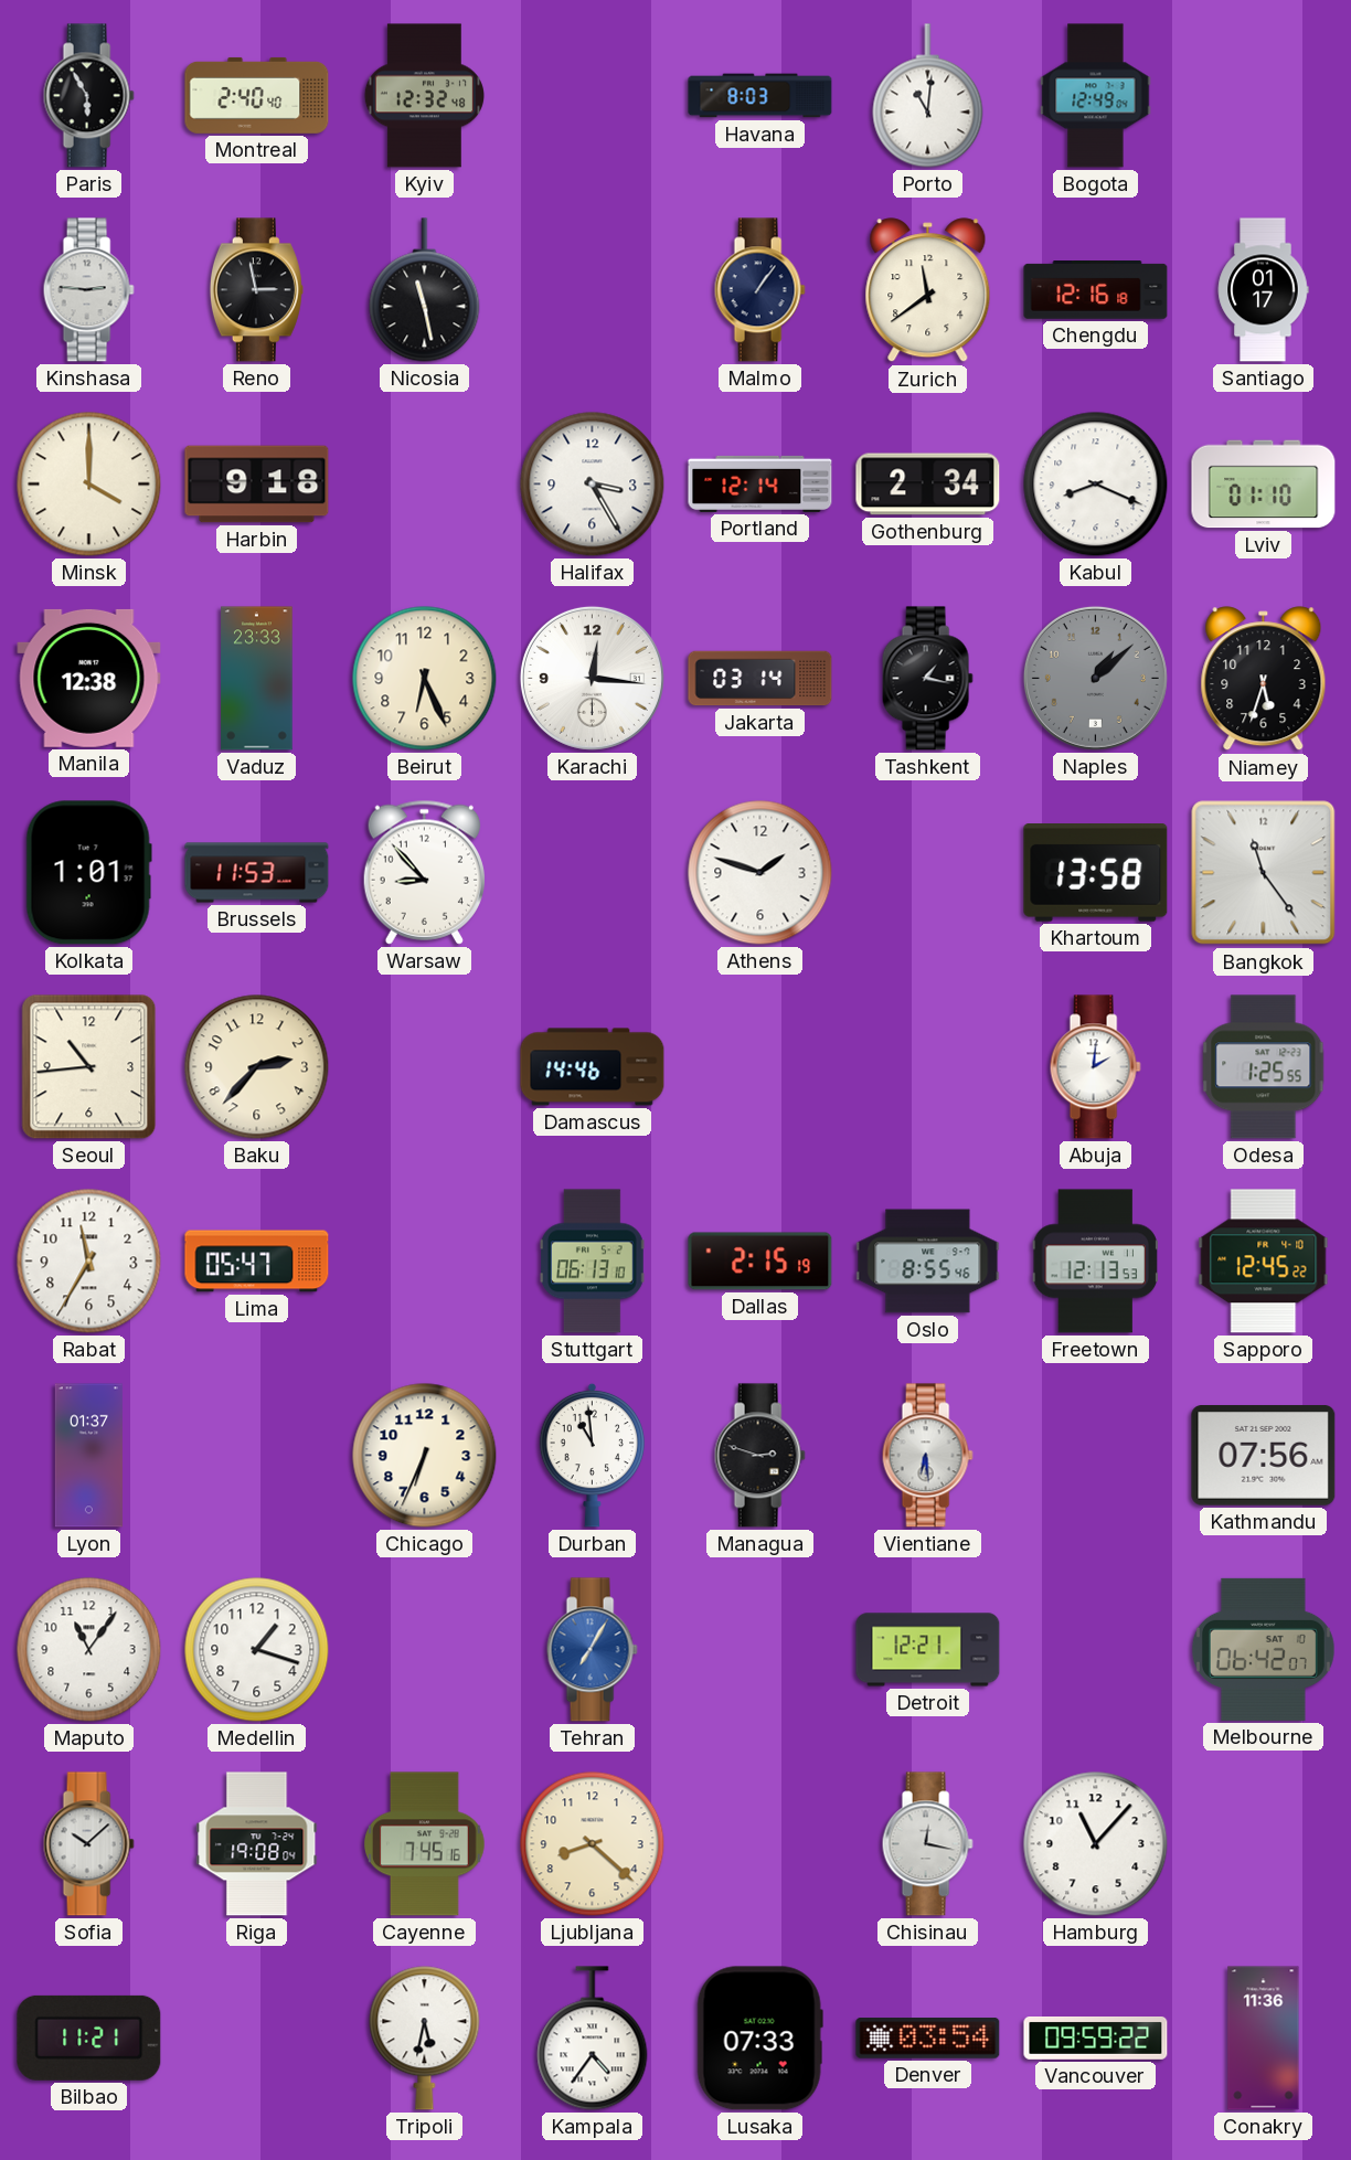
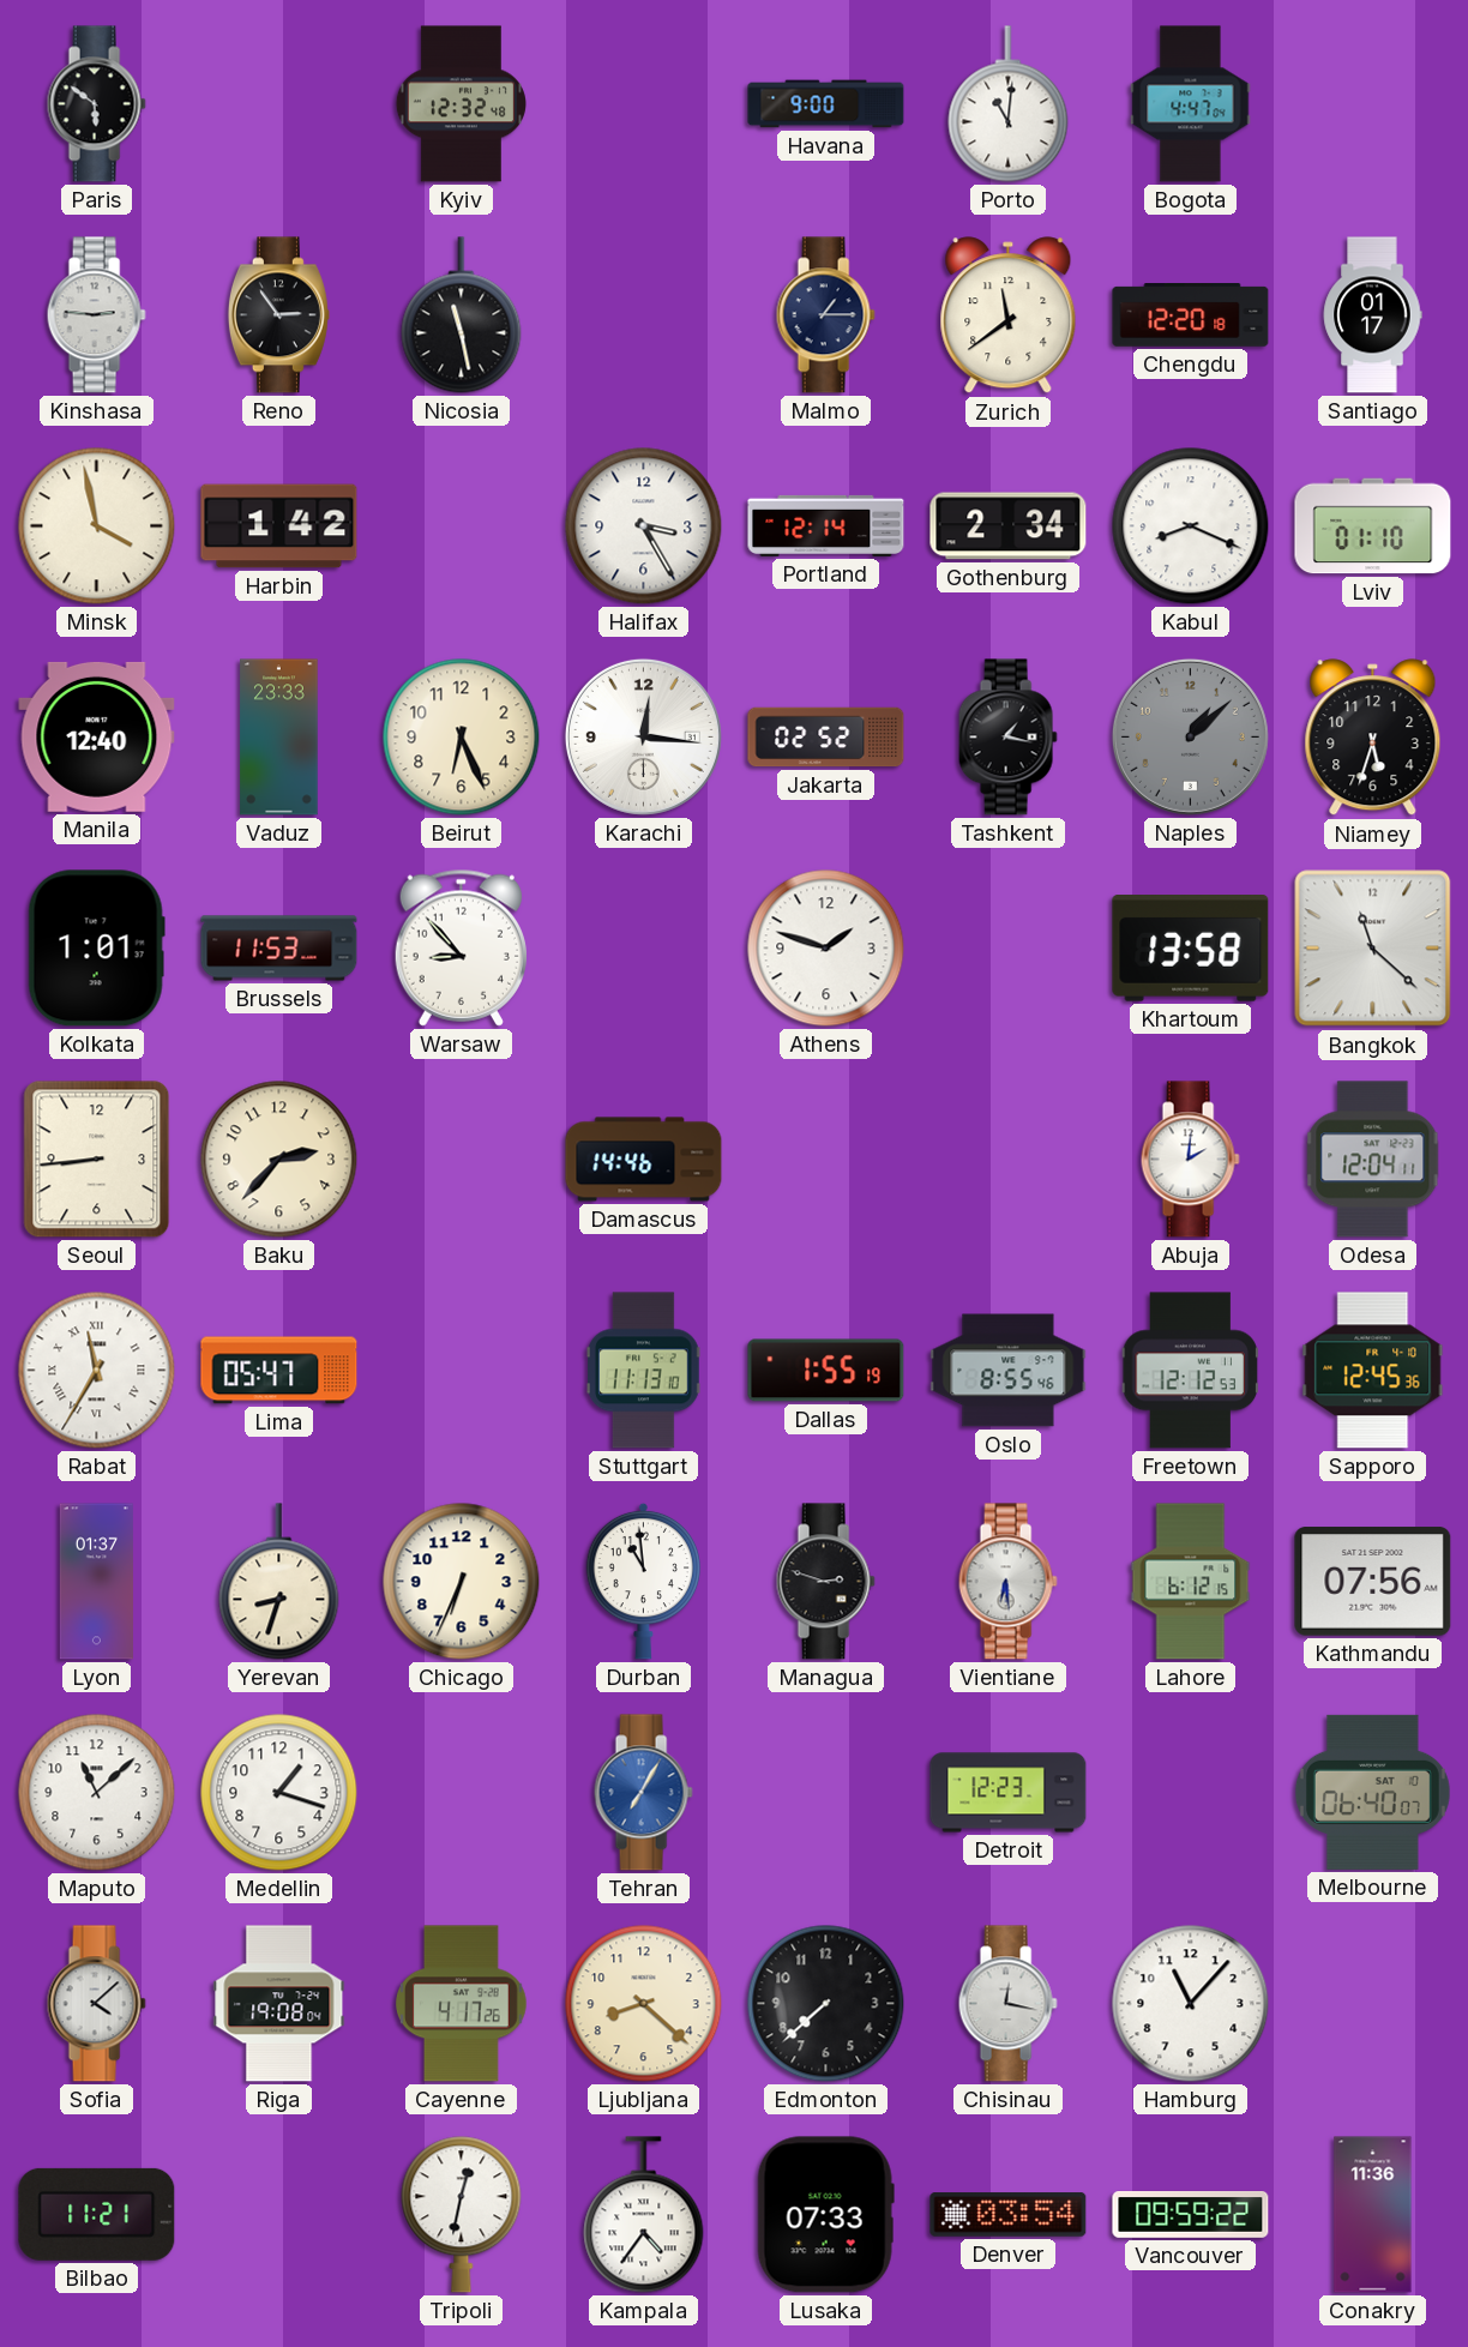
Paris: 5:55 -> 5:51
Montreal: 2:40 -> none
Havana: 8:03 -> 9:00
Bogota: 12:49 -> 4:47
Reno: 2:58 -> 2:54
Malmo: 1:06 -> 1:15
Chengdu: 12:16 -> 12:20
Minsk: 4:00 -> 3:58
Harbin: 9:18 -> 1:42
Manila: 12:38 -> 12:40
Jakarta: 03:14 -> 02:52
Bangkok: 11:24 -> 11:22
Seoul: 10:44 -> 8:44
Odesa: 1:25 -> 12:04
Rabat numerals: Arabic -> Roman
Stuttgart: 06:13 -> 11:13
Dallas: 2:15 -> 1:55
Freetown: 12:13 -> 12:12
Sapporo: 12:45:22 -> 12:45:36
Yerevan: none -> 8:33
Lahore: none -> 6:12
Maputo: 11:06 -> 11:08
Detroit: 12:21 -> 12:23
Melbourne: 06:42 -> 06:40
Sofia: 10:08 -> 4:08
Cayenne: 7:45 -> 4:17
Edmonton: none -> 7:38
Tripoli: 5:32 -> 12:32
